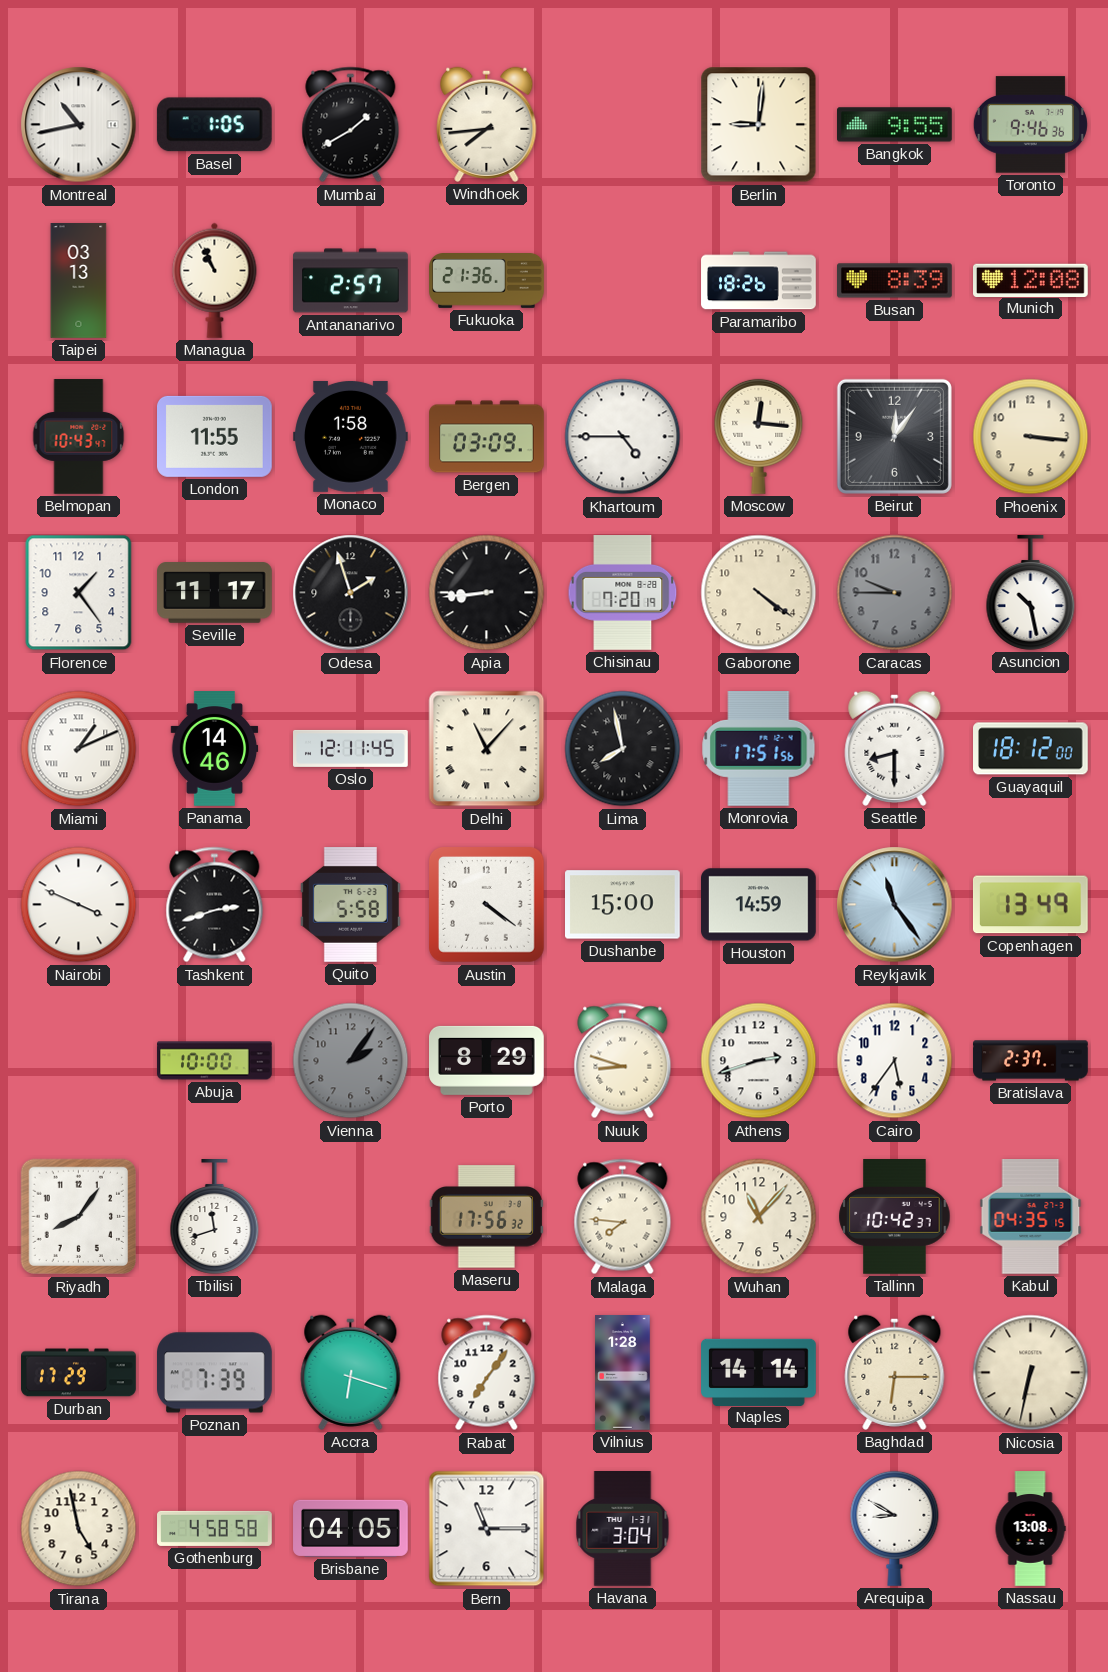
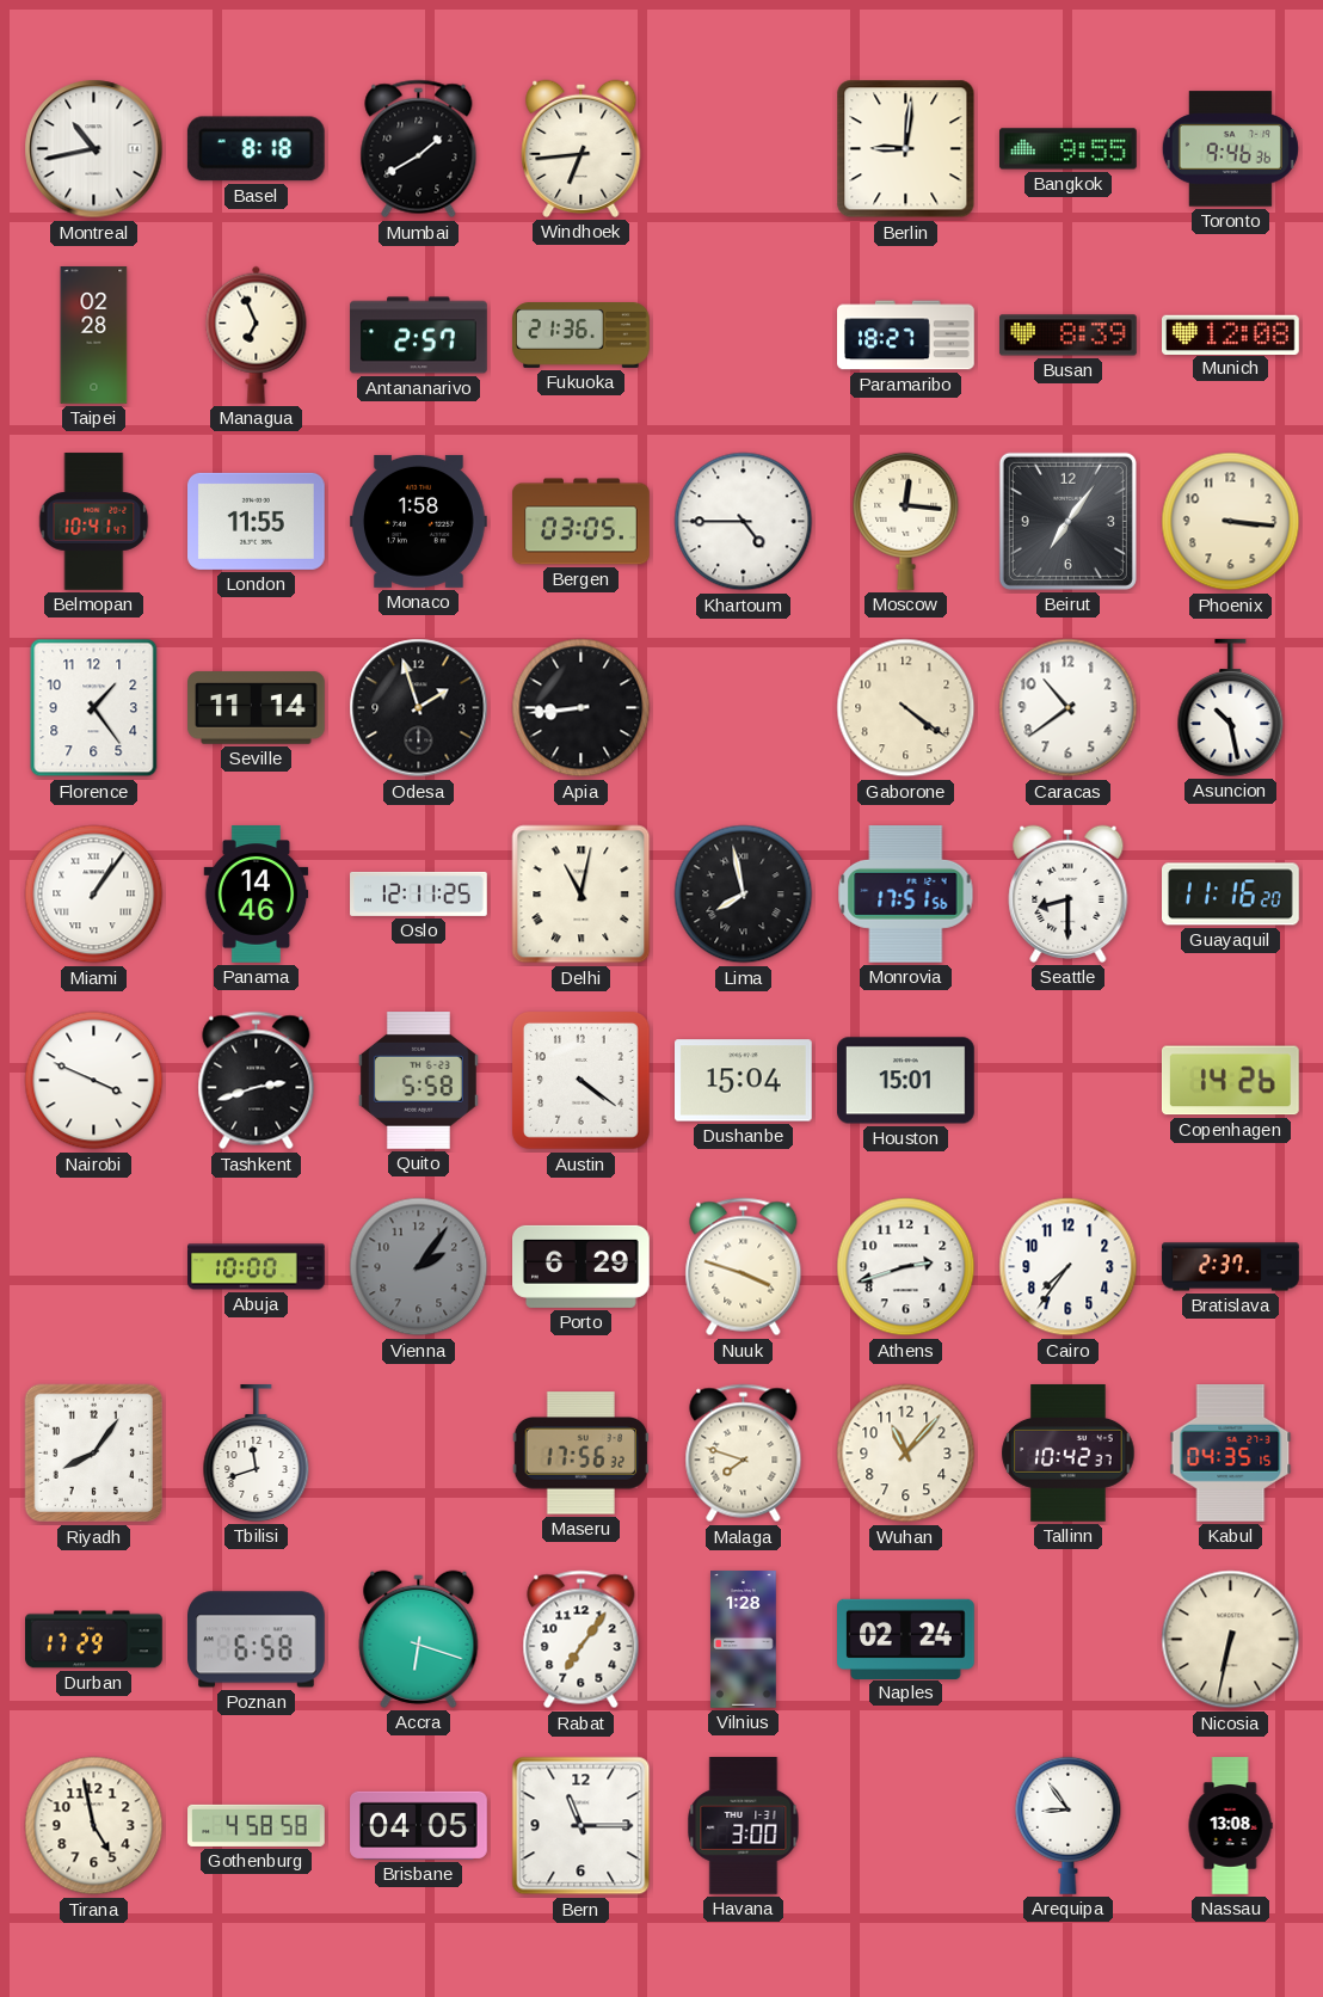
Basel: 1:05 -> 8:18
Windhoek: 7:44 -> 6:44
Taipei: 03:13 -> 02:28
Managua: 10:56 -> 6:56
Paramaribo: 18:26 -> 18:27
Belmopan: 10:43 -> 10:41
Bergen: 03:09 -> 03:05
Beirut: 12:06 -> 7:06
Seville: 11:17 -> 11:14
Chisinau: 7:20 -> none
Caracas: 9:45 -> 10:39
Caracas dial: grey -> white
Miami: 1:11 -> 1:06
Oslo: 12:11:45 -> 12:11:25
Delhi: 11:07 -> 11:02
Guayaquil: 18:12 -> 11:16
Dushanbe: 15:00 -> 15:04
Houston: 14:59 -> 15:01
Reykjavik: 11:24 -> none
Copenhagen: 13:49 -> 14:26
Porto: 8:29 -> 6:29
Nuuk: 8:48 -> 3:48
Cairo: 5:36 -> 7:36
Malaga: 7:46 -> 7:48
Poznan: 7:39 -> 6:58
Naples: 14:14 -> 02:24
Baghdad: 6:15 -> none
Havana: 3:04 -> 3:00
Arequipa: 8:50 -> 8:54
